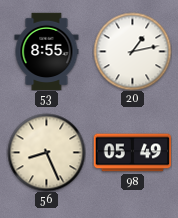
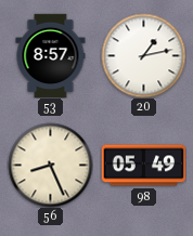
53: 8:55 -> 8:57
